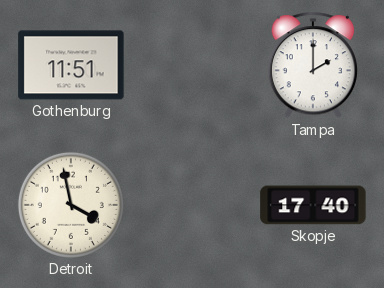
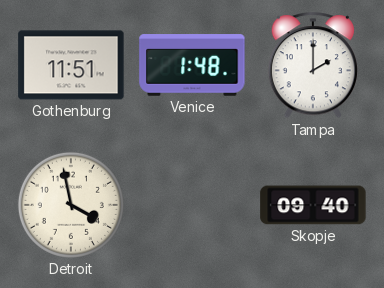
Venice: none -> 1:48
Skopje: 17:40 -> 09:40
